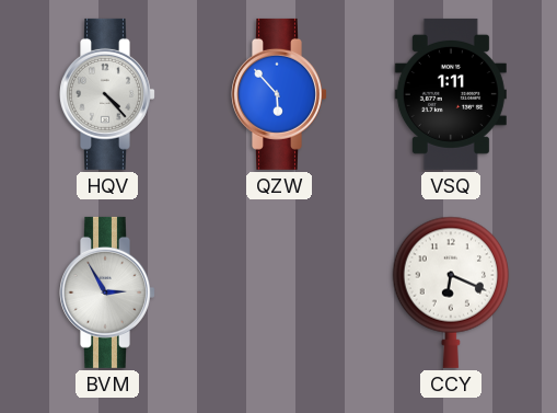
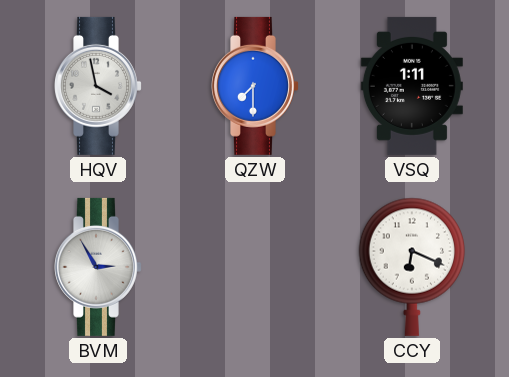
HQV: 4:23 -> 3:58
QZW: 5:53 -> 7:30
